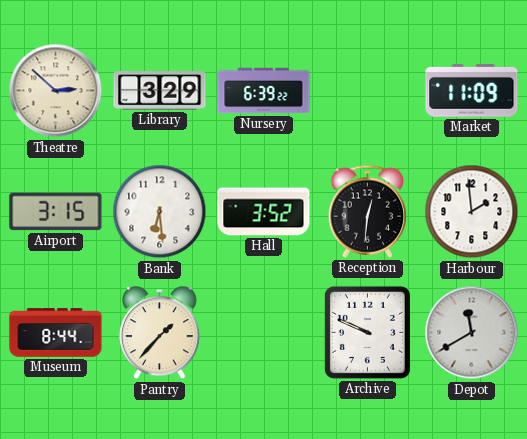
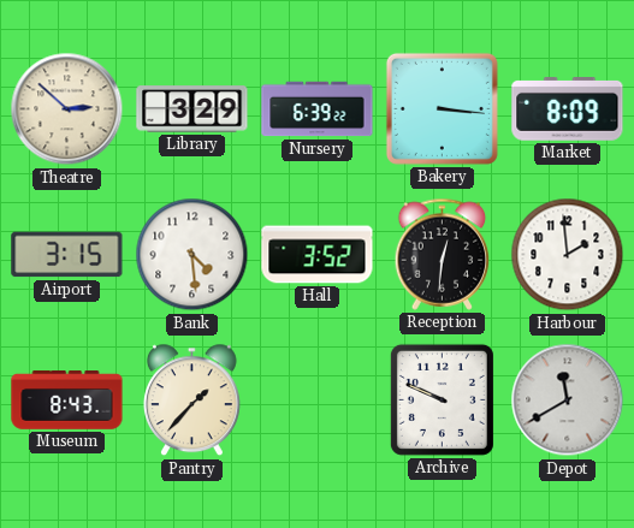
Bakery: none -> 3:16
Market: 11:09 -> 8:09
Bank: 6:29 -> 4:29
Museum: 8:44 -> 8:43
